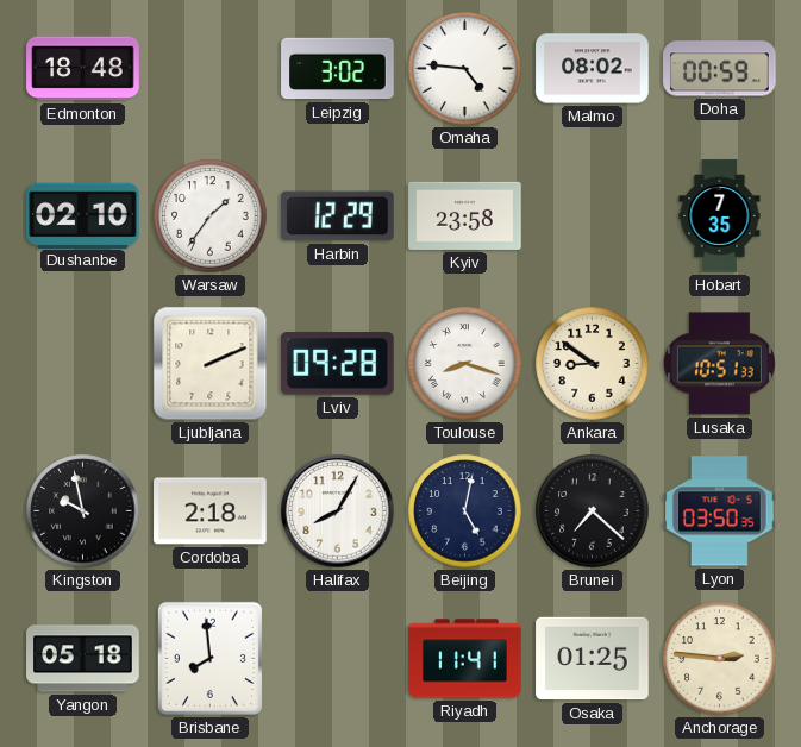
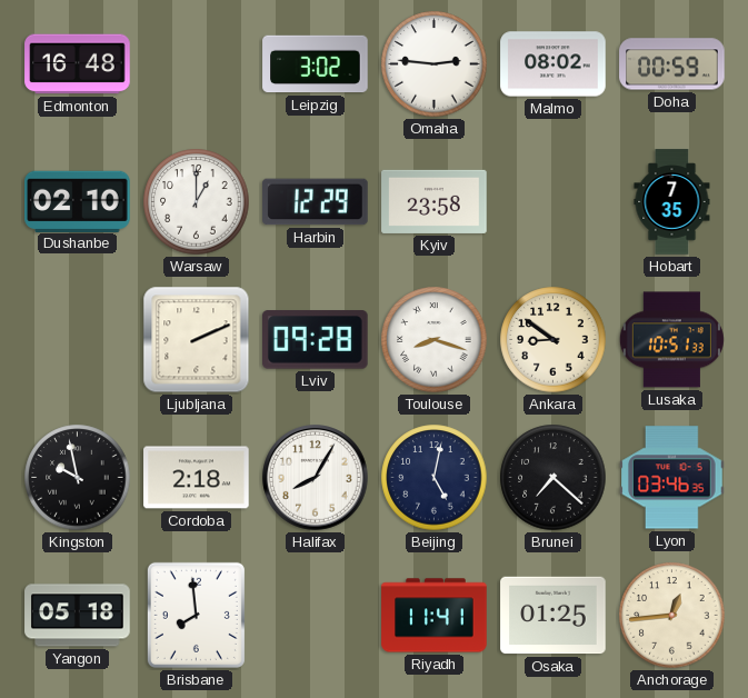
Edmonton: 18:48 -> 16:48
Omaha: 4:46 -> 2:46
Warsaw: 1:36 -> 1:00
Lyon: 03:50 -> 03:46
Anchorage: 2:46 -> 12:44
